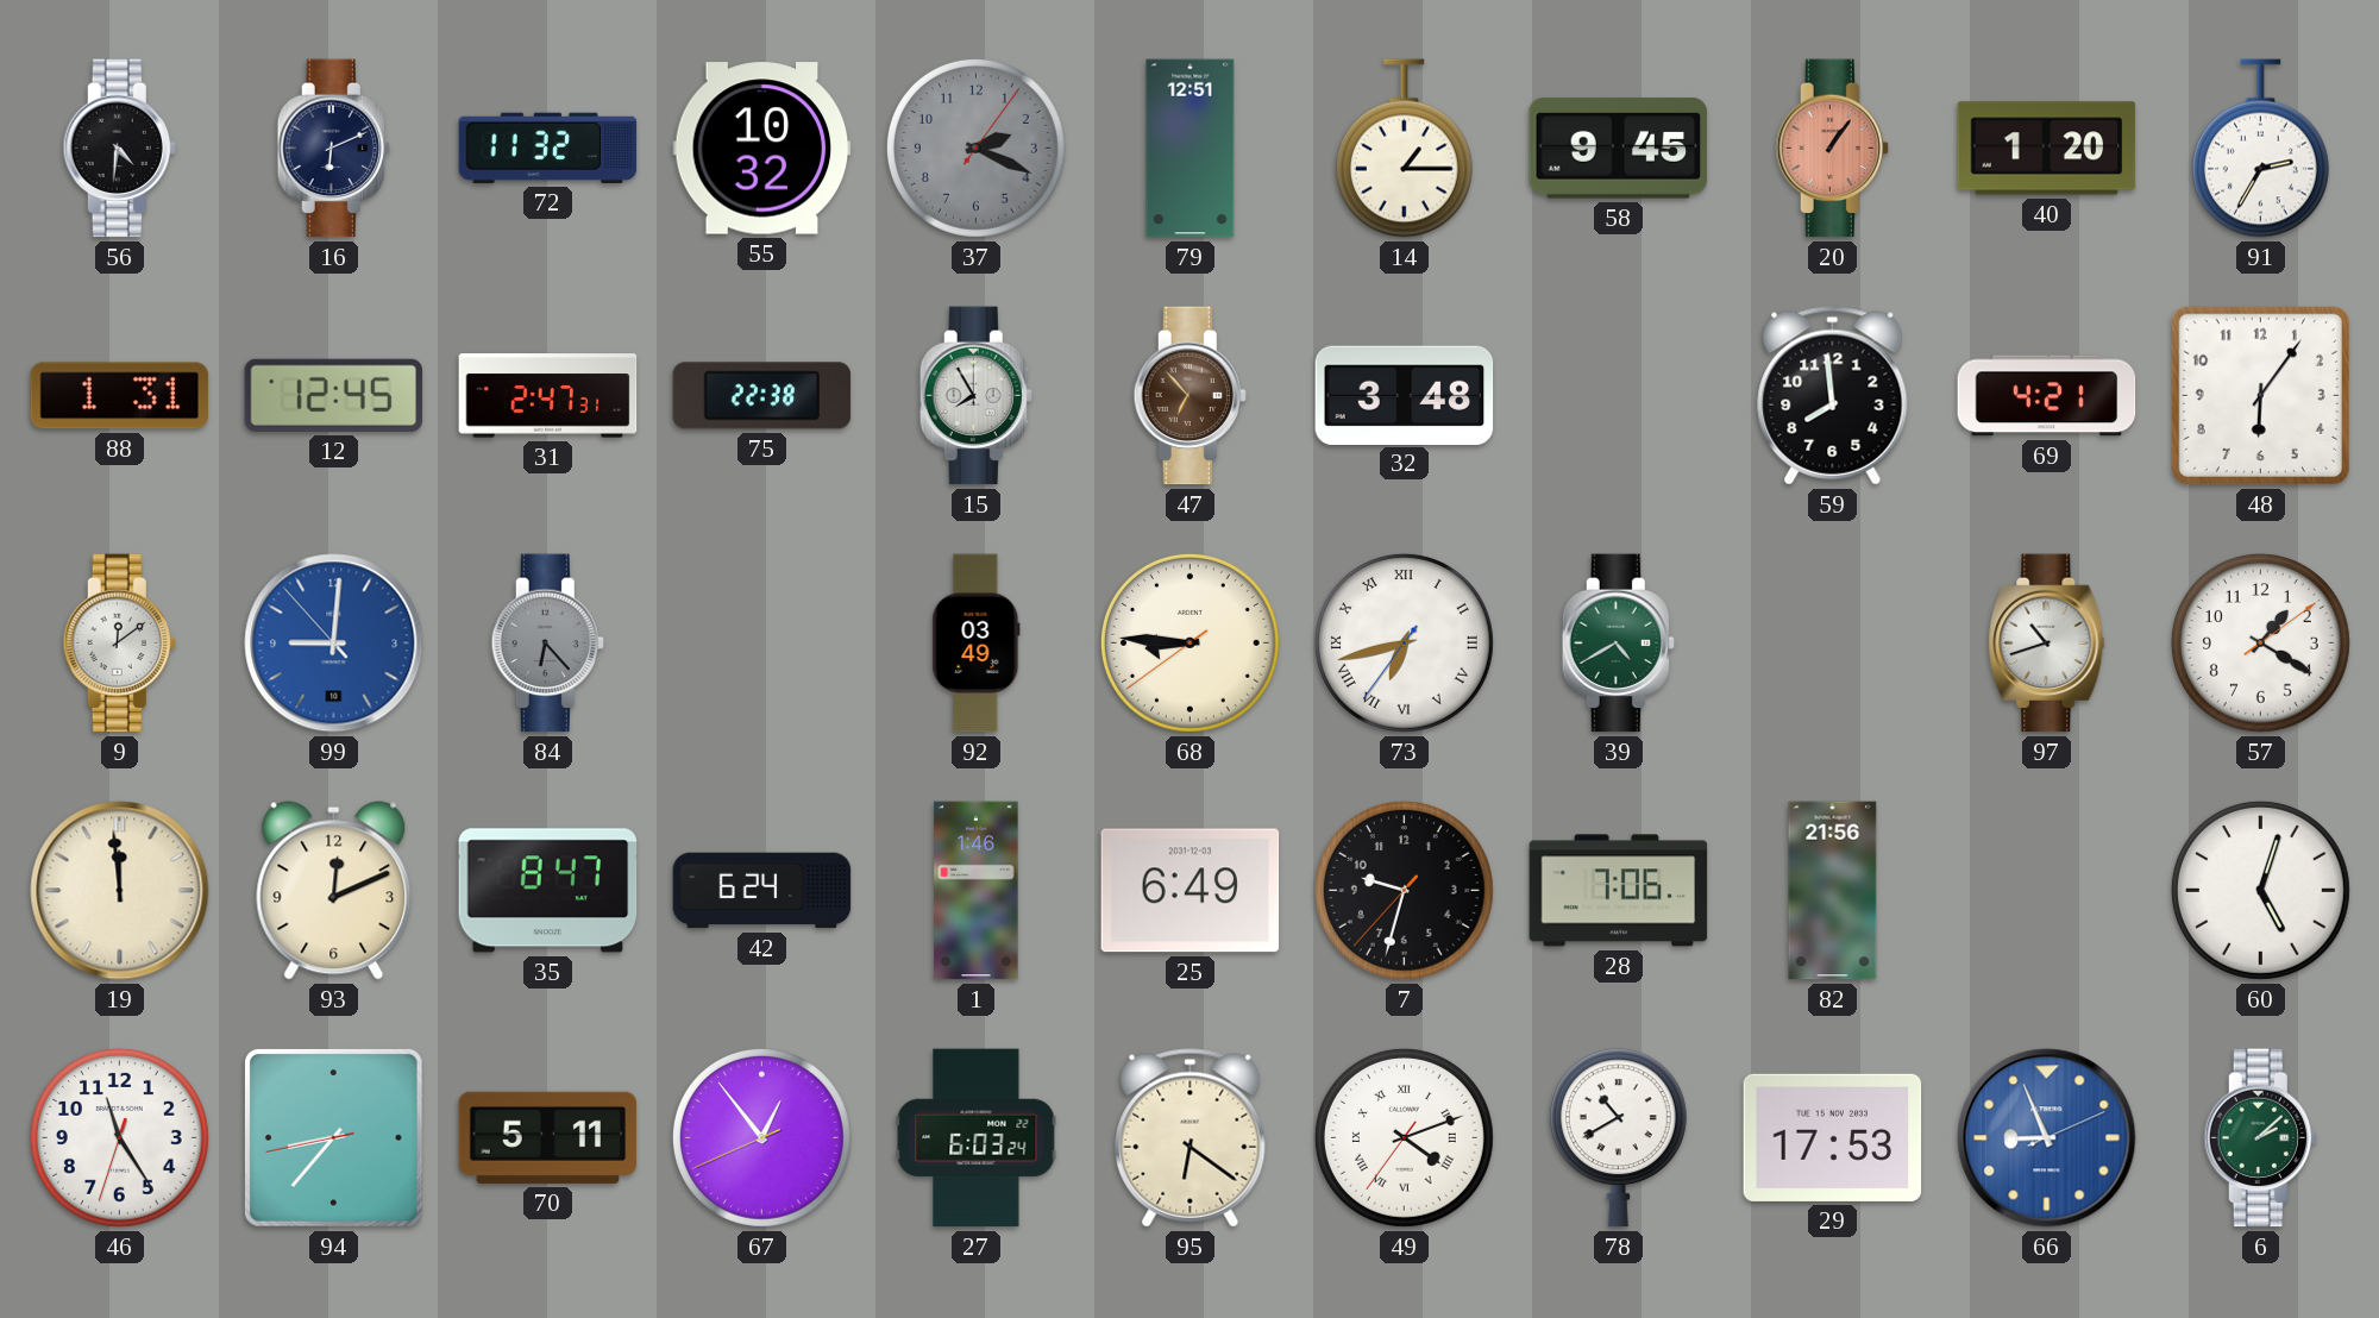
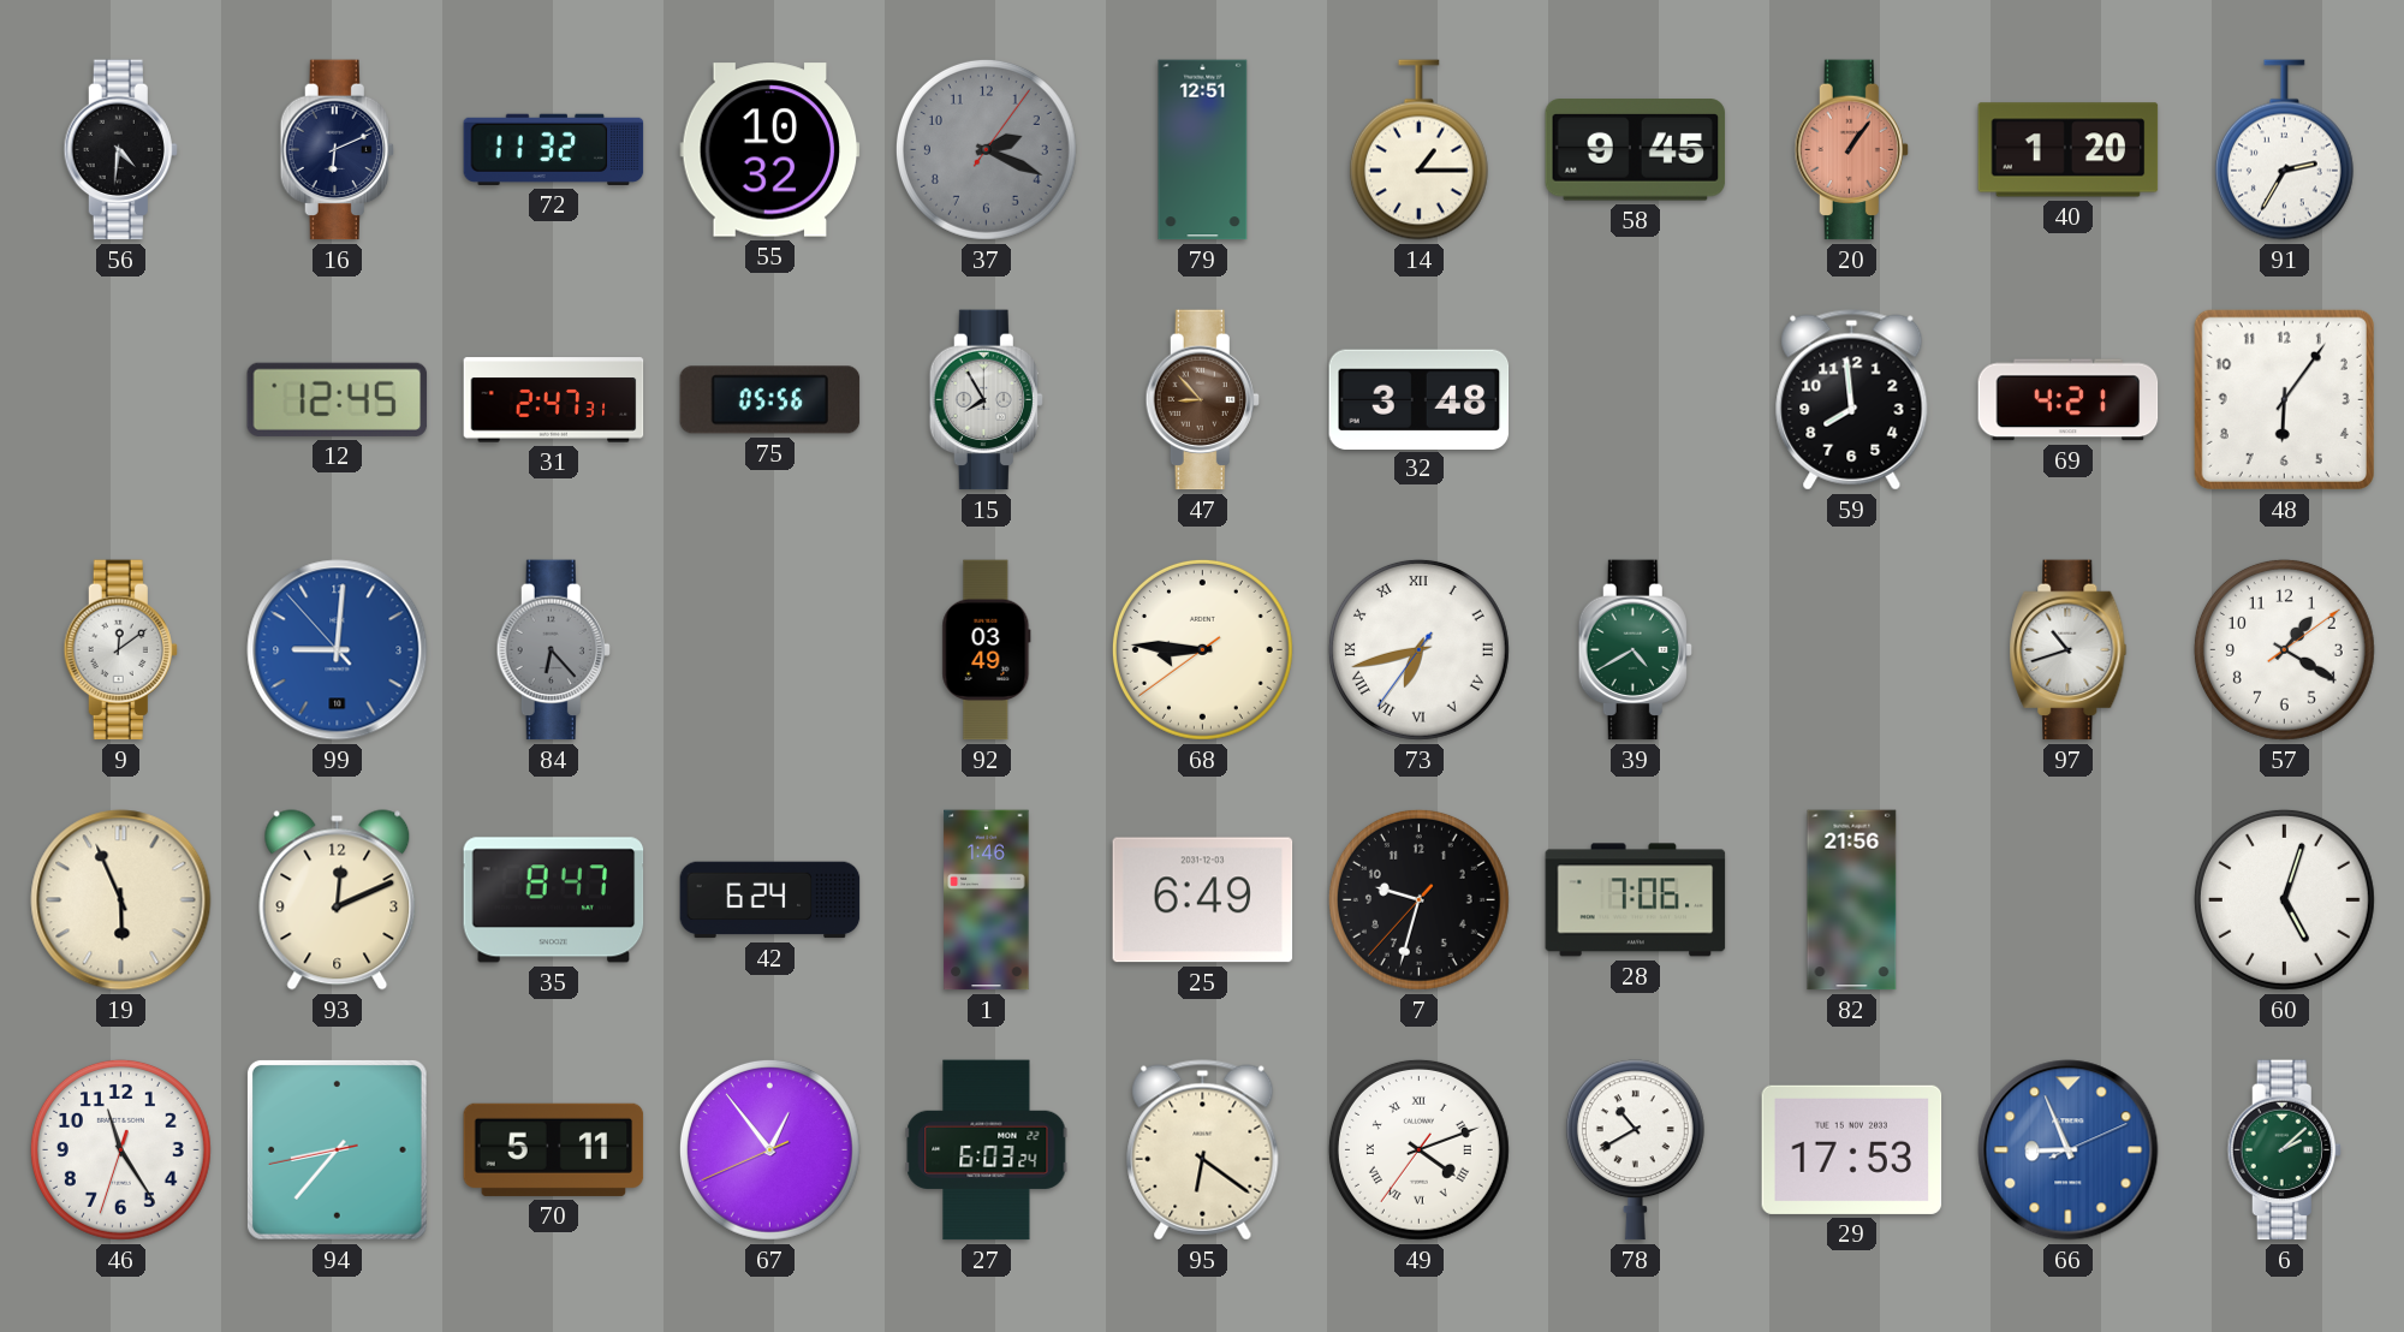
88: 1:31 -> none
75: 22:38 -> 05:56
47: 6:53 -> 8:53
19: 11:59 -> 5:56
